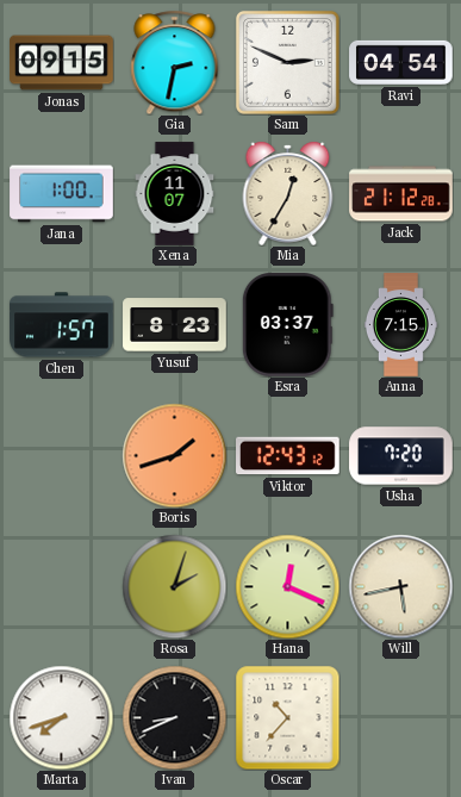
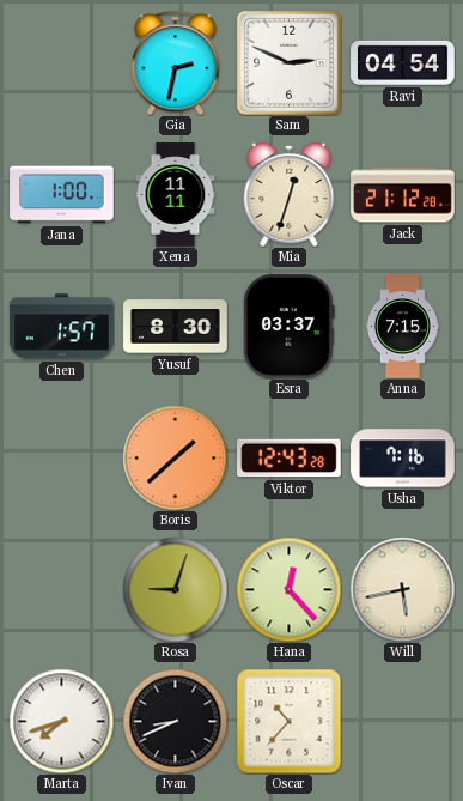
Jonas: 09:15 -> none
Xena: 11:07 -> 11:11
Mia: 12:35 -> 12:33
Yusuf: 8:23 -> 8:30
Boris: 1:42 -> 1:38
Viktor: 12:43:12 -> 12:43:28
Usha: 7:20 -> 7:16
Rosa: 2:03 -> 9:03
Hana: 12:19 -> 12:23
